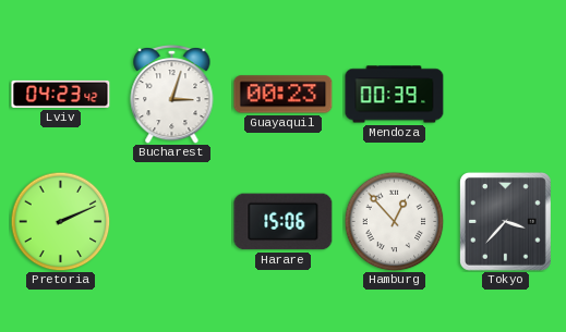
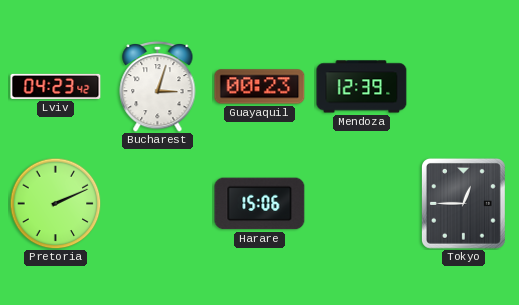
Mendoza: 00:39 -> 12:39
Hamburg: 12:53 -> none
Tokyo: 3:37 -> 12:45
